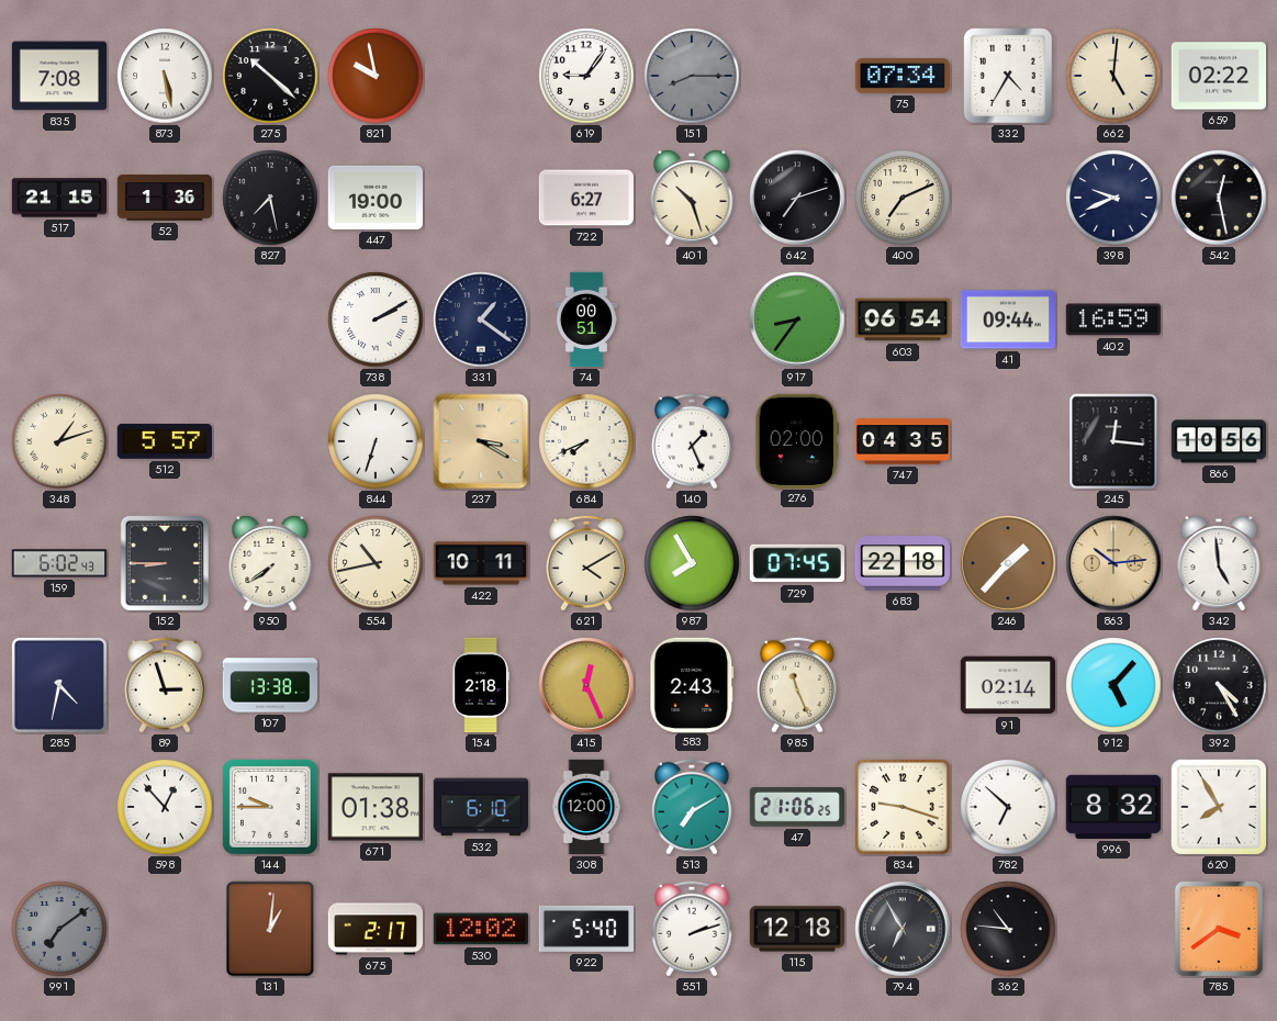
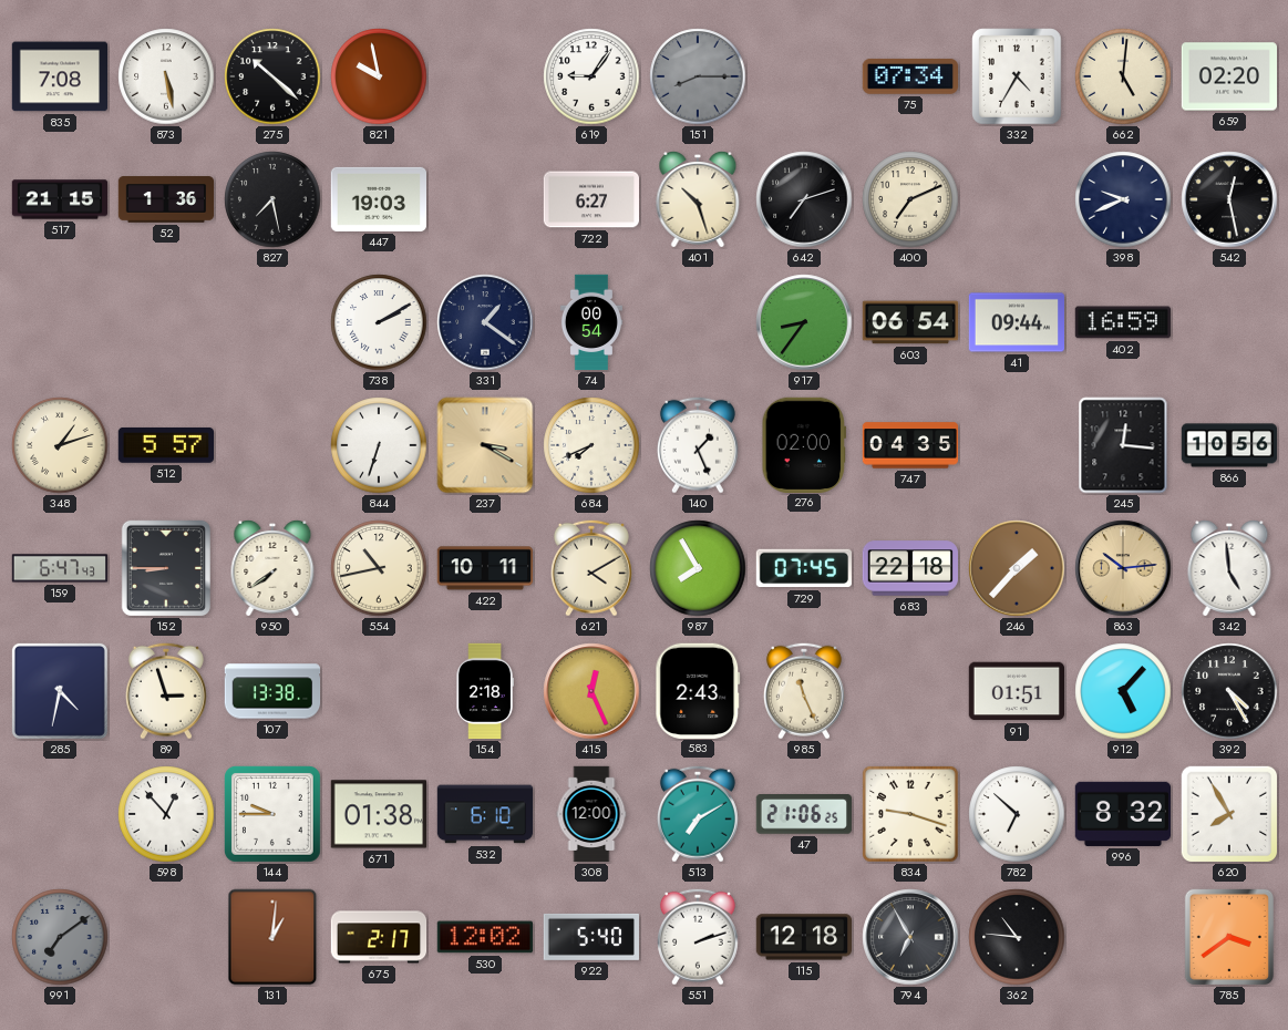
659: 02:22 -> 02:20
447: 19:00 -> 19:03
74: 00:51 -> 00:54
159: 6:02 -> 6:47
91: 02:14 -> 01:51
